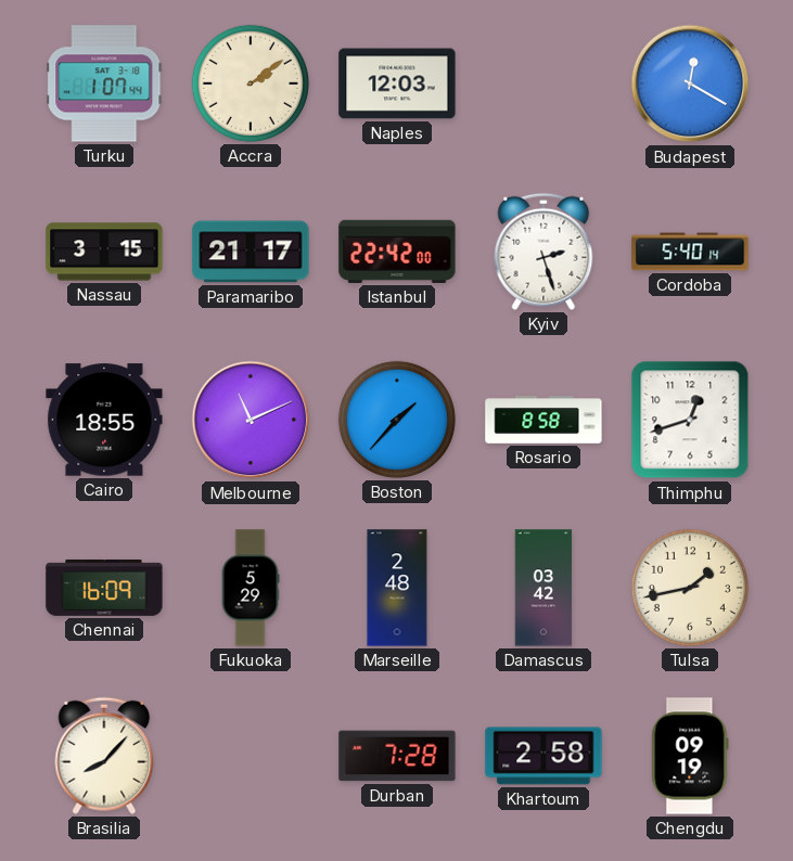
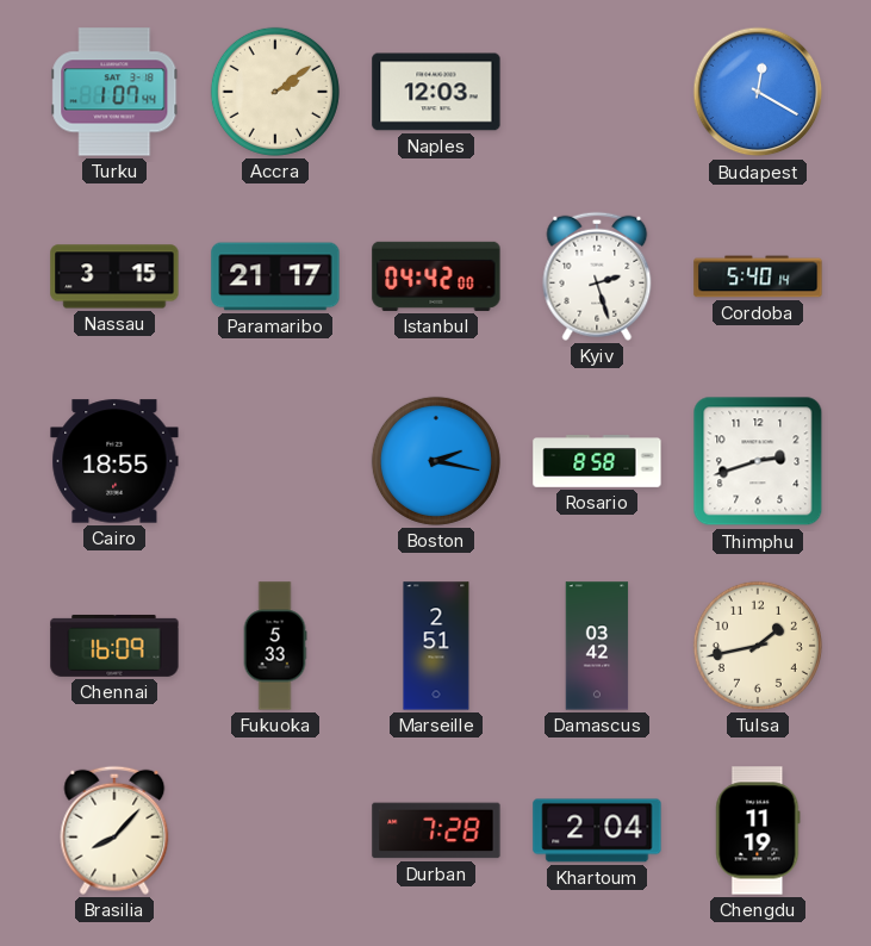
Istanbul: 22:42 -> 04:42
Melbourne: 11:11 -> none
Boston: 1:37 -> 2:17
Thimphu: 12:42 -> 2:42
Fukuoka: 5:29 -> 5:33
Marseille: 2:48 -> 2:51
Khartoum: 2:58 -> 2:04
Chengdu: 09:19 -> 11:19
